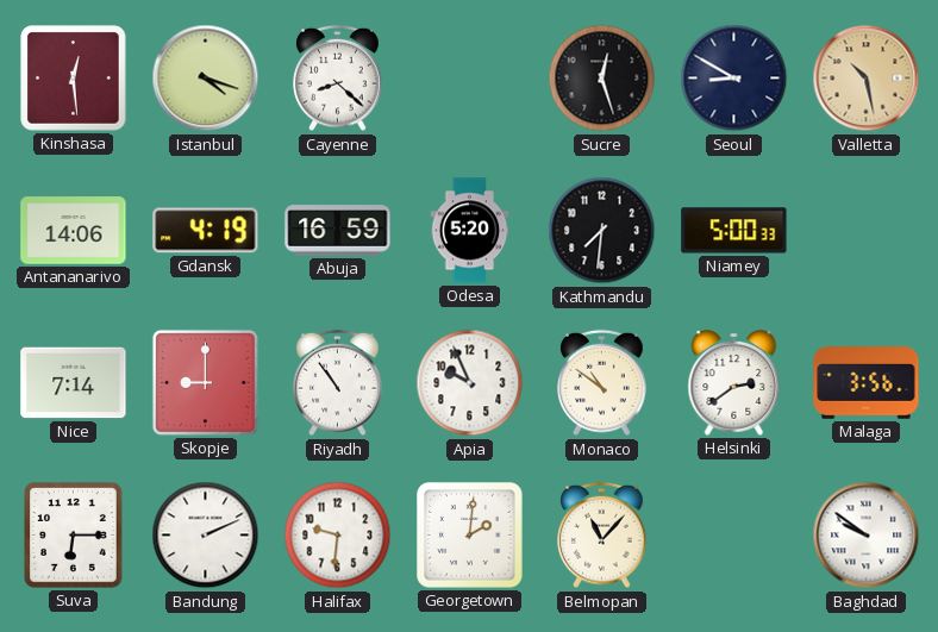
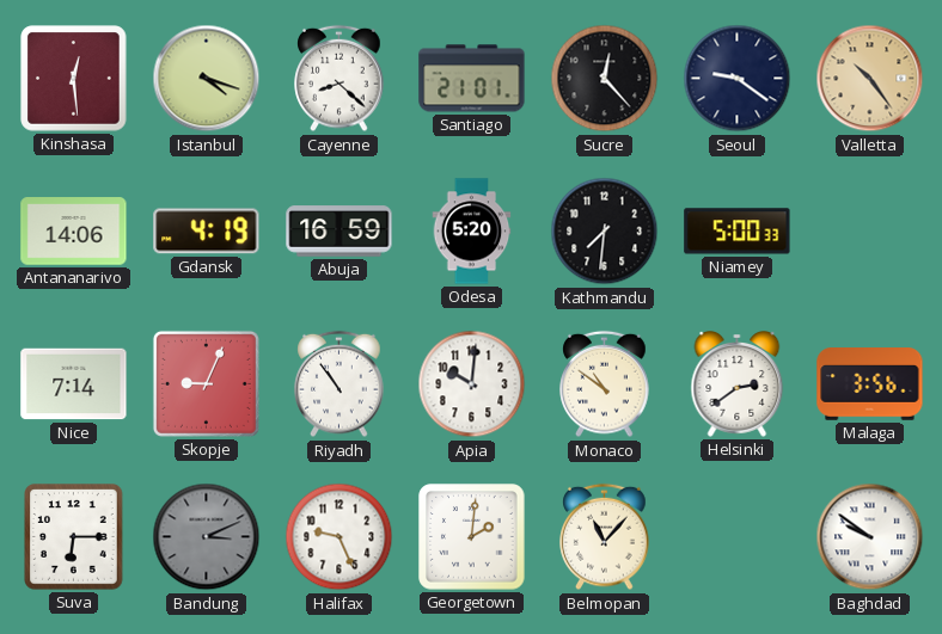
Santiago: none -> 21:01
Sucre: 12:27 -> 12:23
Seoul: 8:50 -> 9:21
Valletta: 10:28 -> 10:24
Skopje: 9:00 -> 9:04
Apia: 9:56 -> 10:01
Bandung: 2:11 -> 3:11
Bandung dial: white -> grey
Halifax: 9:31 -> 9:26
